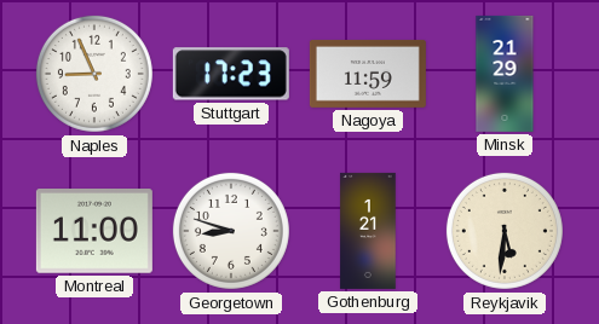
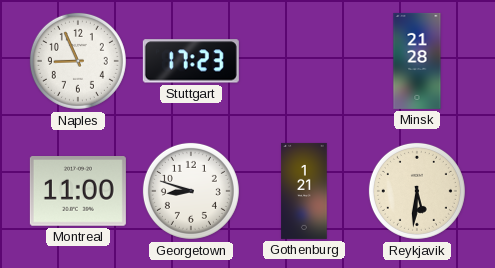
Nagoya: 11:59 -> none
Minsk: 21:29 -> 21:28
